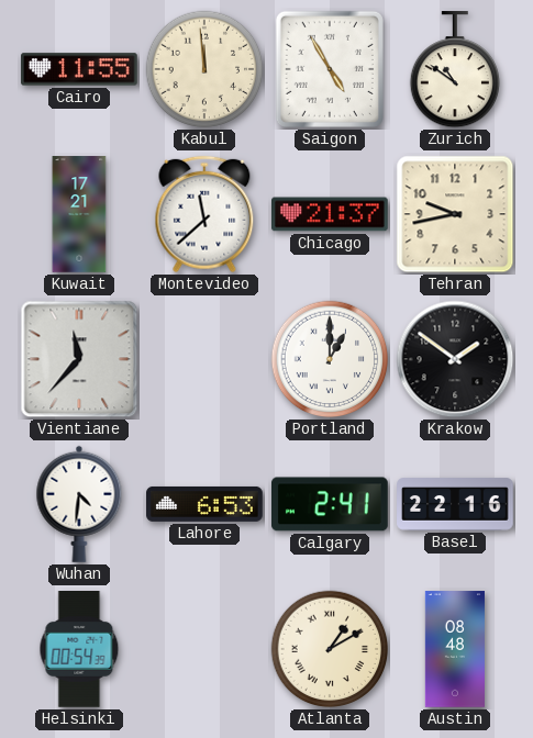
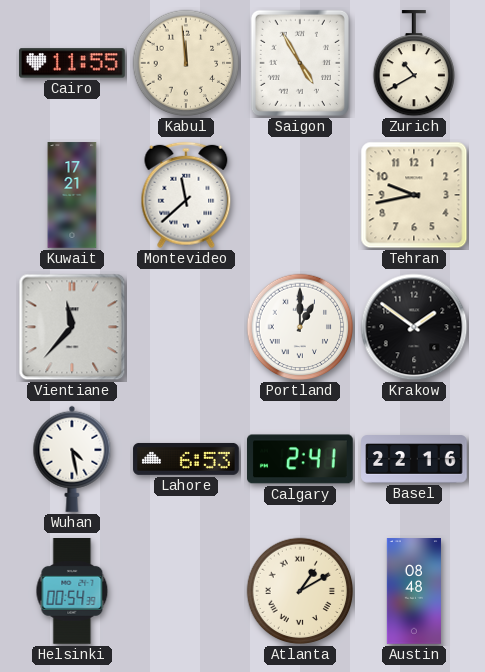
Zurich: 10:51 -> 10:40
Chicago: 21:37 -> none
Wuhan: 4:31 -> 4:28
